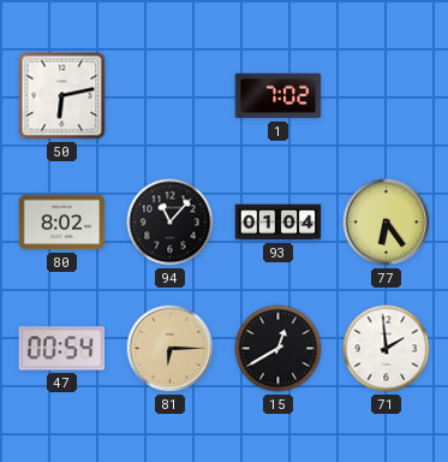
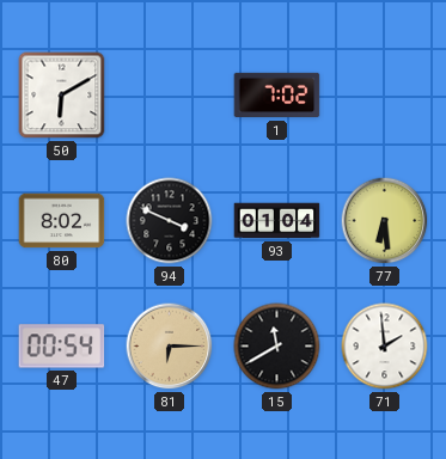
50: 6:13 -> 6:10
94: 11:07 -> 3:49
77: 6:24 -> 6:29
15: 12:40 -> 11:40
